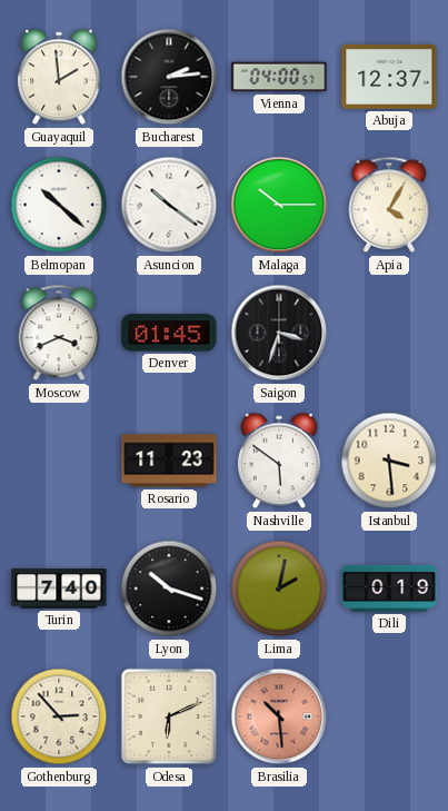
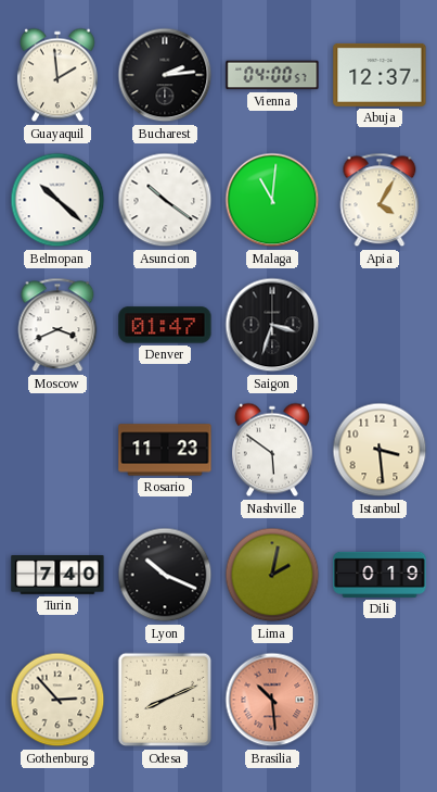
Malaga: 10:15 -> 11:01
Denver: 01:45 -> 01:47
Lyon: 10:18 -> 10:19
Odesa: 6:11 -> 8:11
